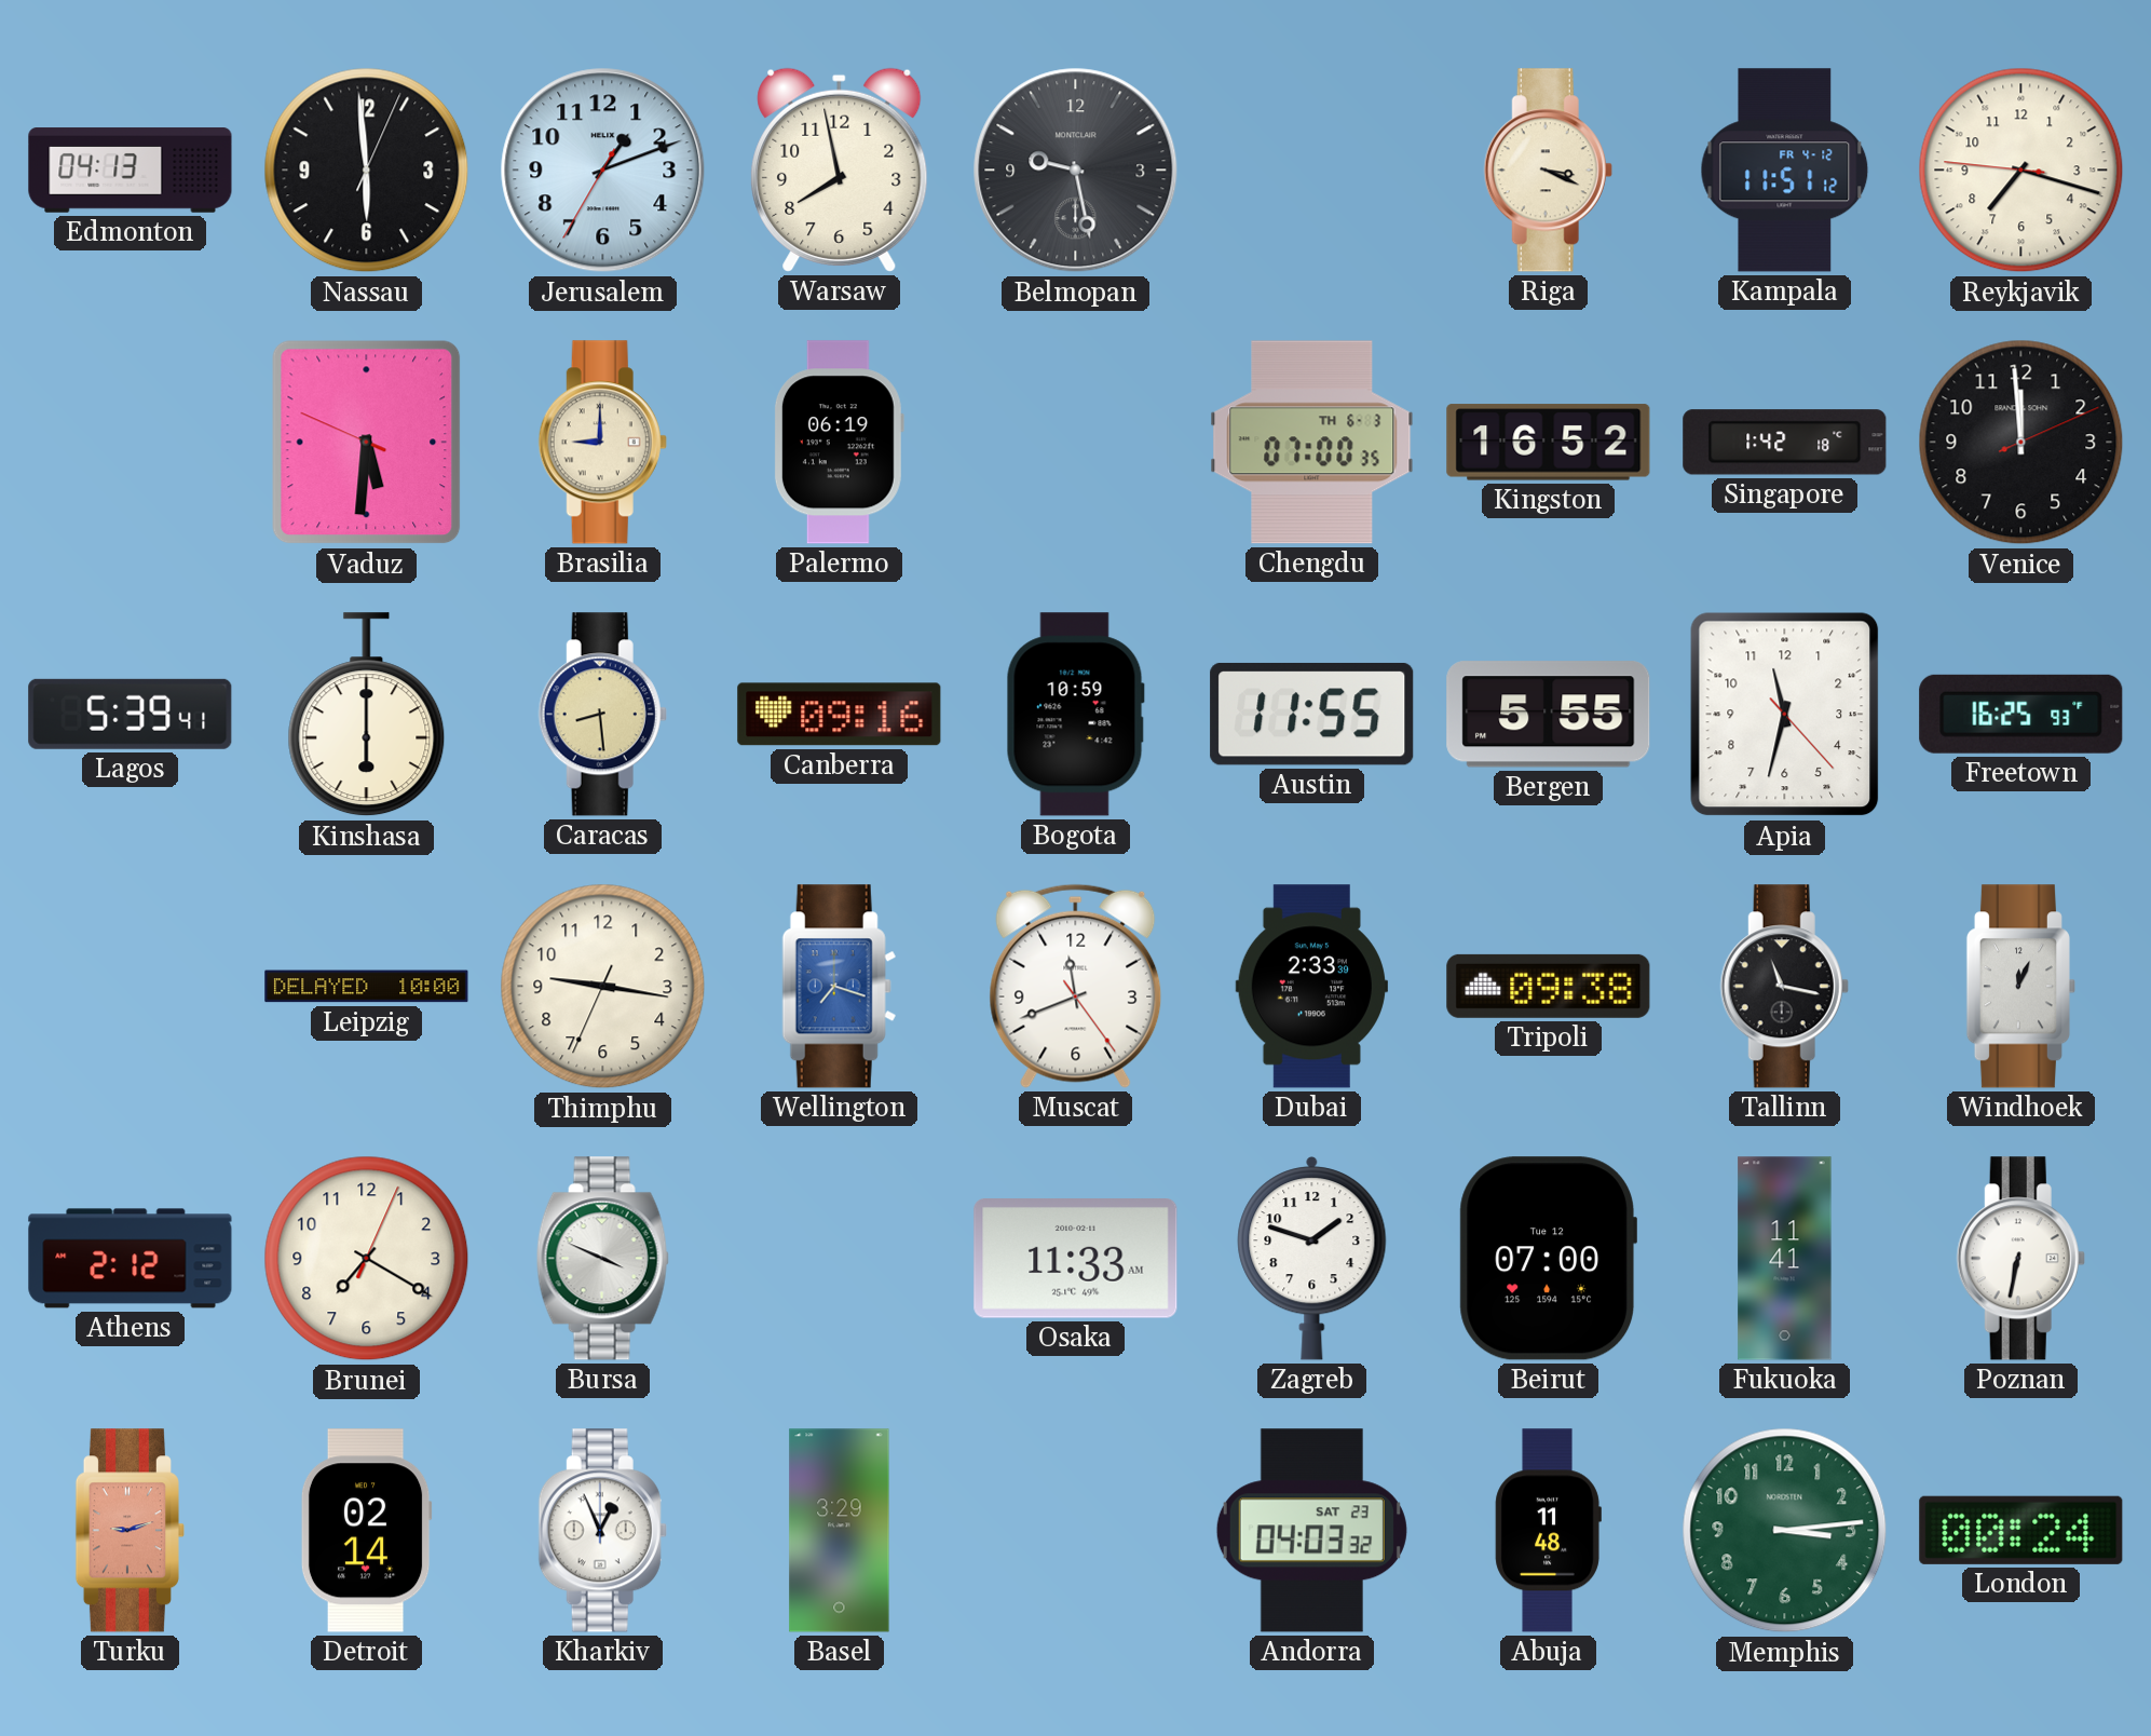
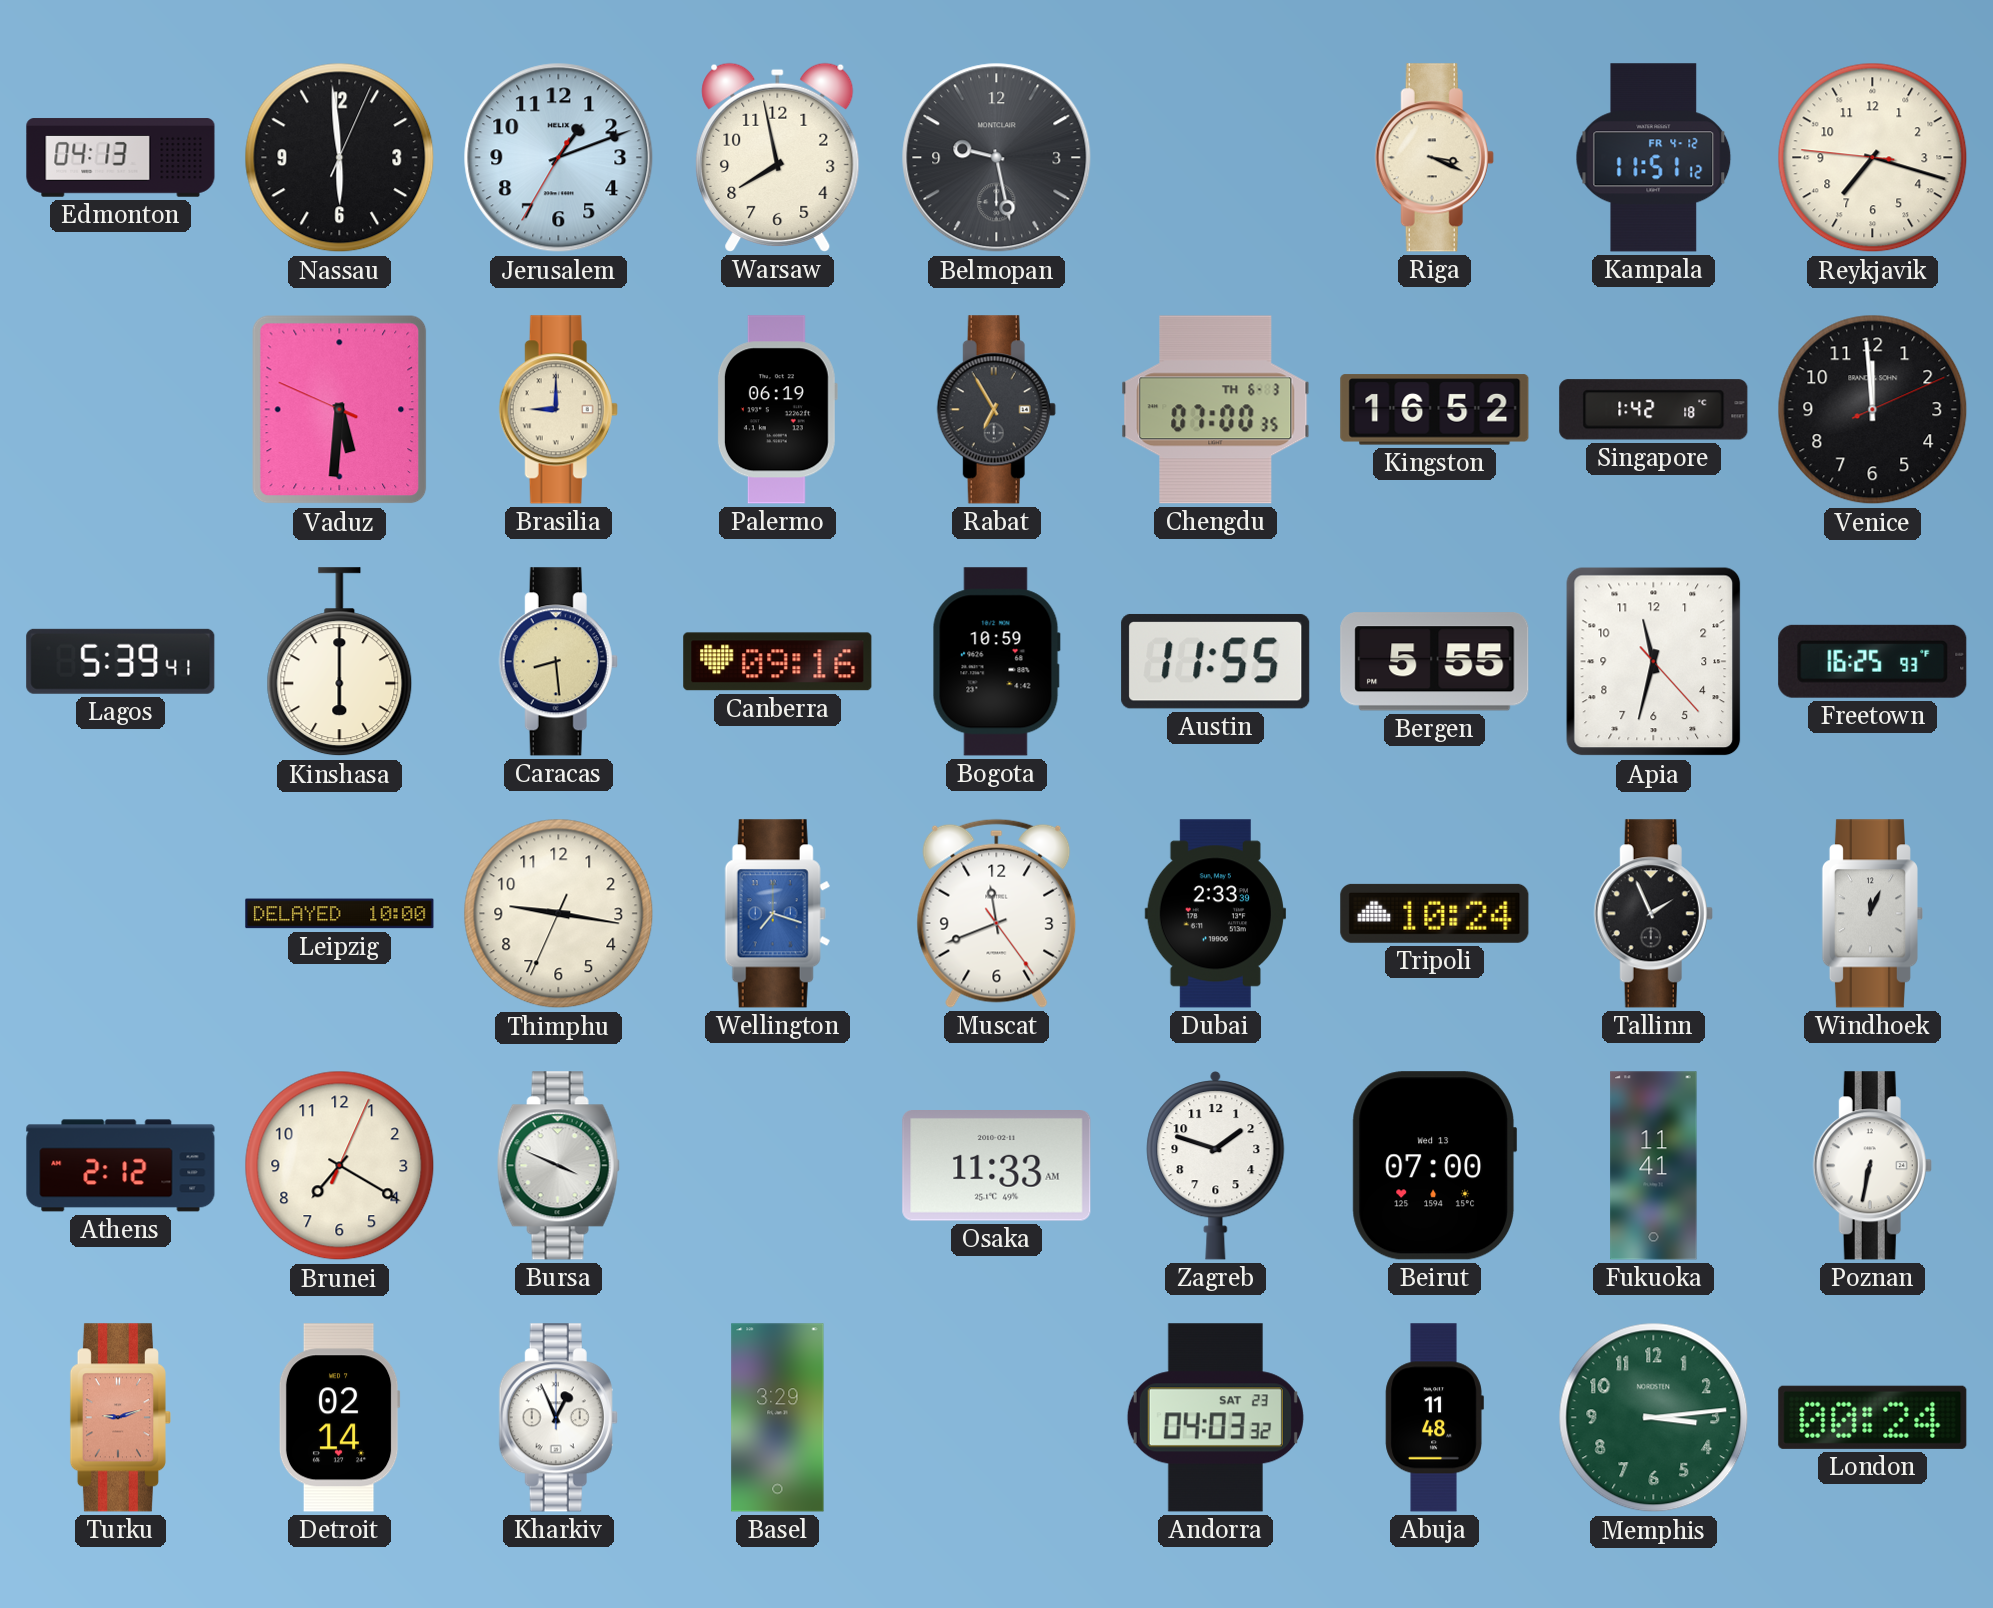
Rabat: none -> 6:55
Tripoli: 09:38 -> 10:24
Tallinn: 11:17 -> 1:56
Beirut date: Tue 12 -> Wed 13
